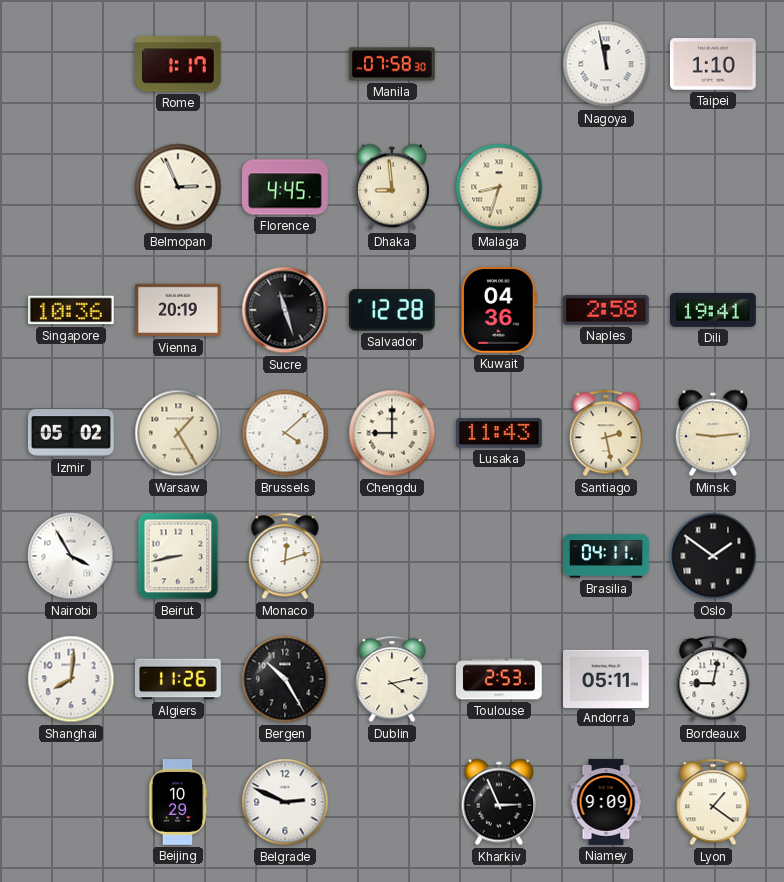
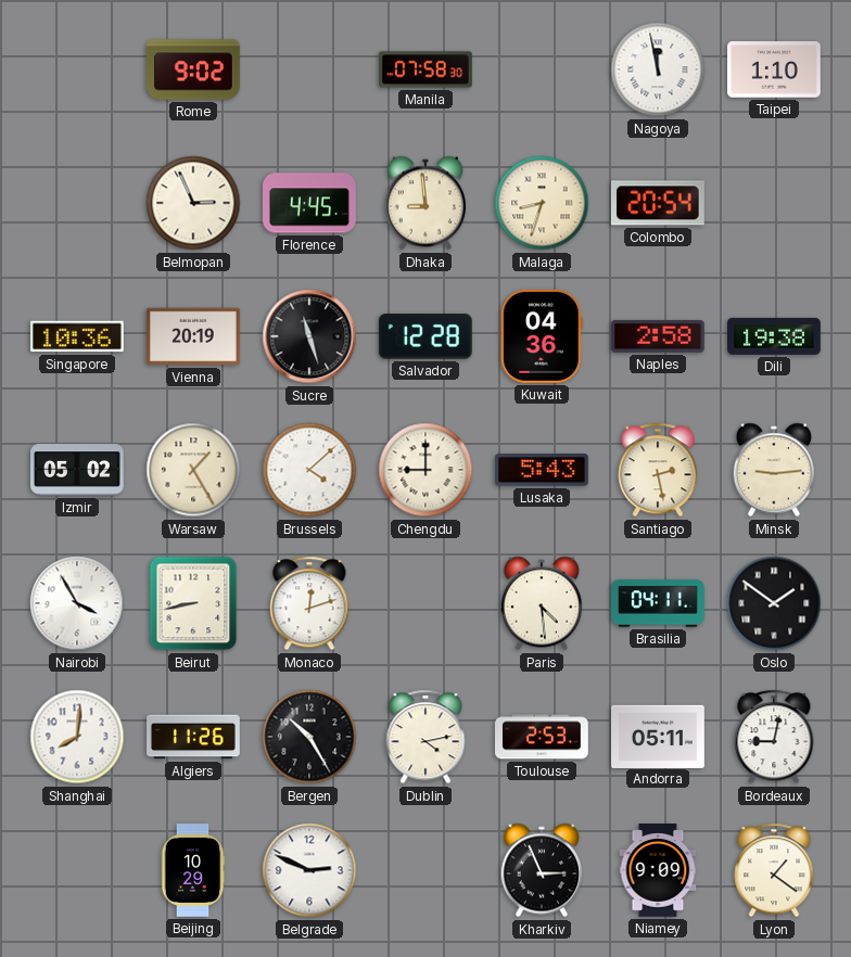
Rome: 1:17 -> 9:02
Colombo: none -> 20:54
Dili: 19:41 -> 19:38
Lusaka: 11:43 -> 5:43
Paris: none -> 4:29
